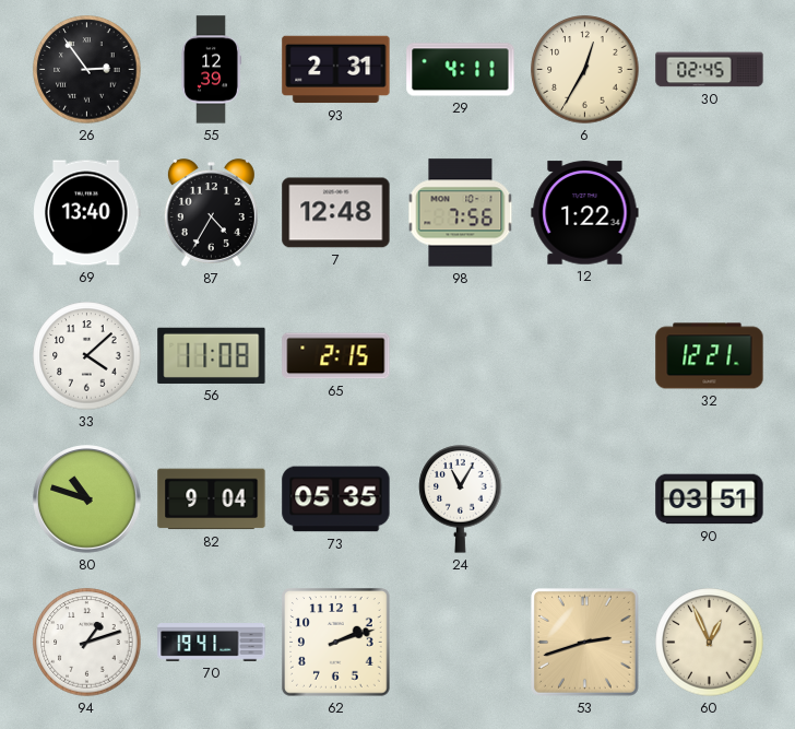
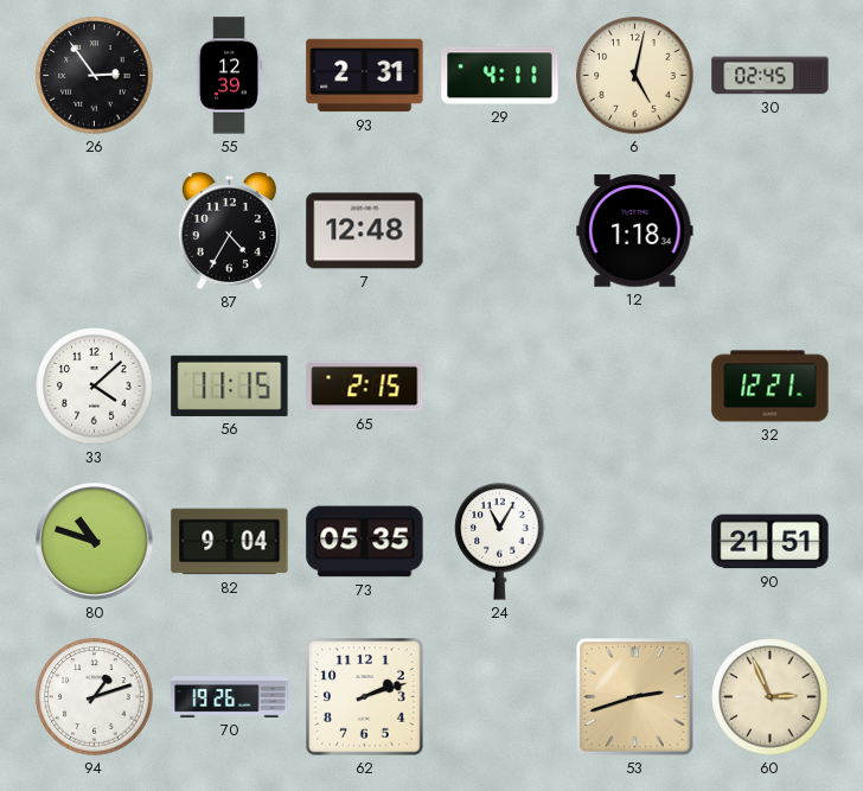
6: 12:35 -> 5:02
69: 13:40 -> none
98: 7:56 -> none
12: 1:22 -> 1:18
56: 11:08 -> 11:15
90: 03:51 -> 21:51
70: 19:41 -> 19:26
60: 12:56 -> 2:56
